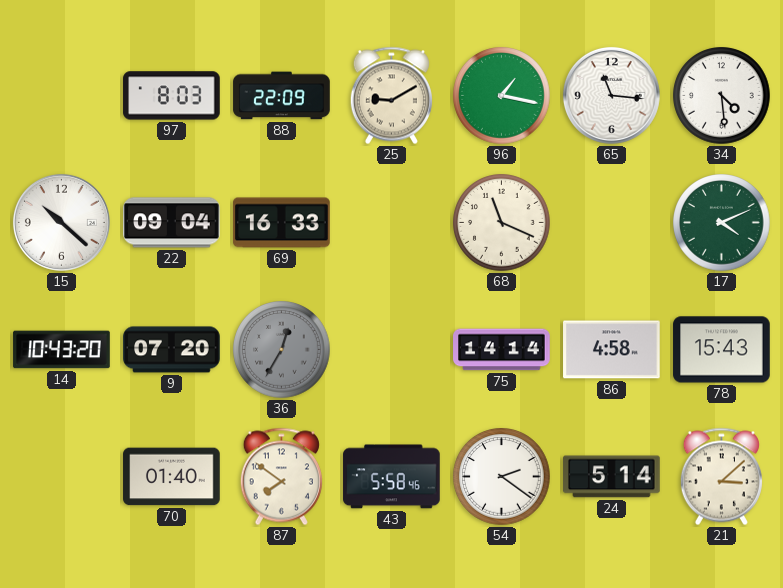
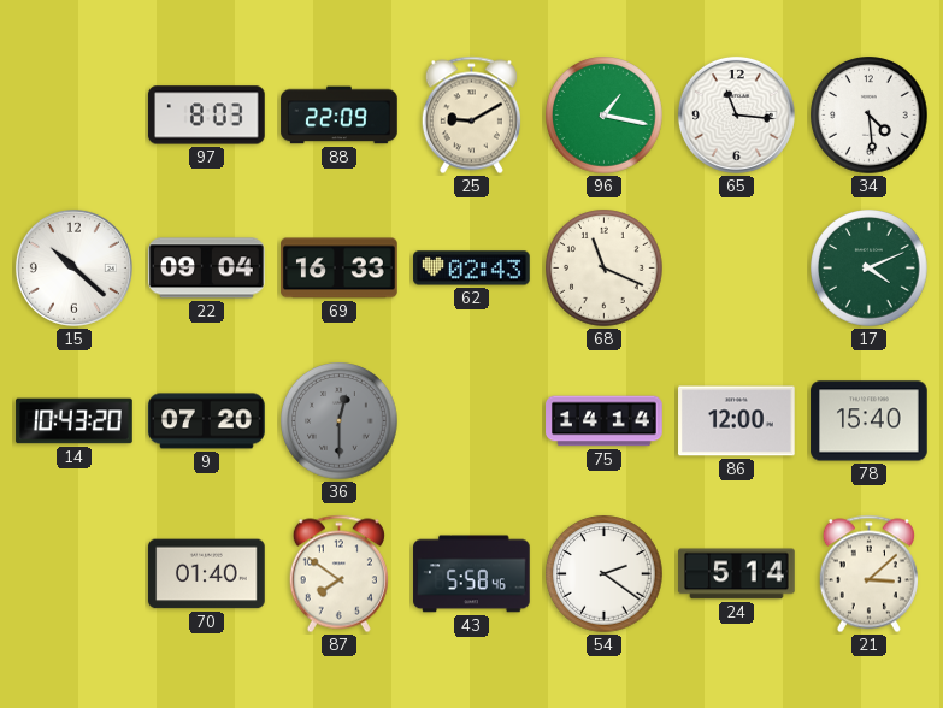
62: none -> 02:43
36: 12:35 -> 12:30
86: 4:58 -> 12:00
78: 15:43 -> 15:40
